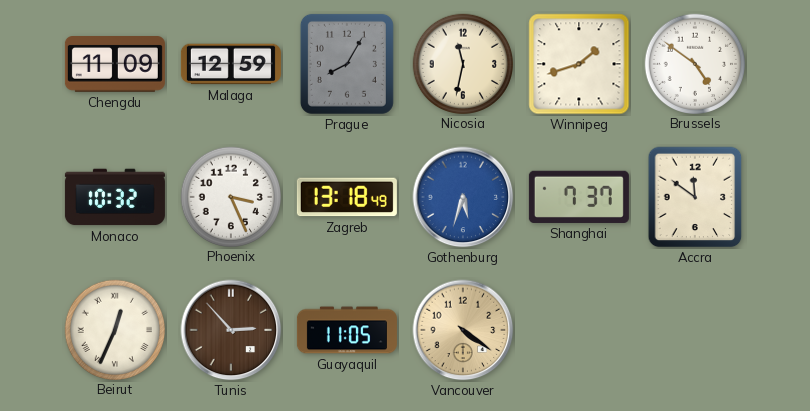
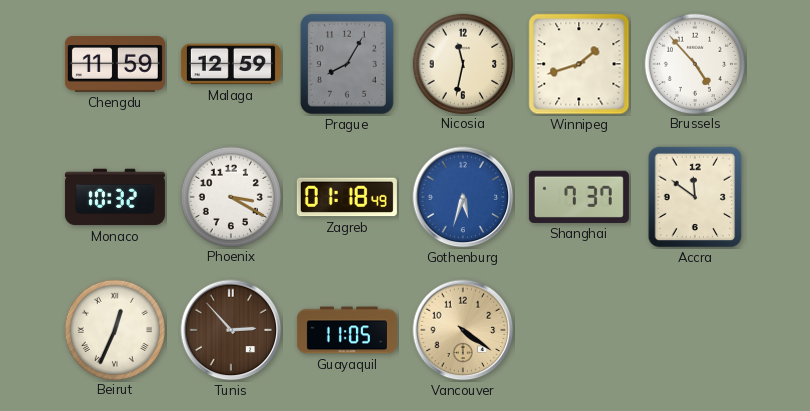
Chengdu: 11:09 -> 11:59
Brussels: 4:51 -> 4:53
Phoenix: 3:26 -> 3:20
Zagreb: 13:18 -> 01:18
